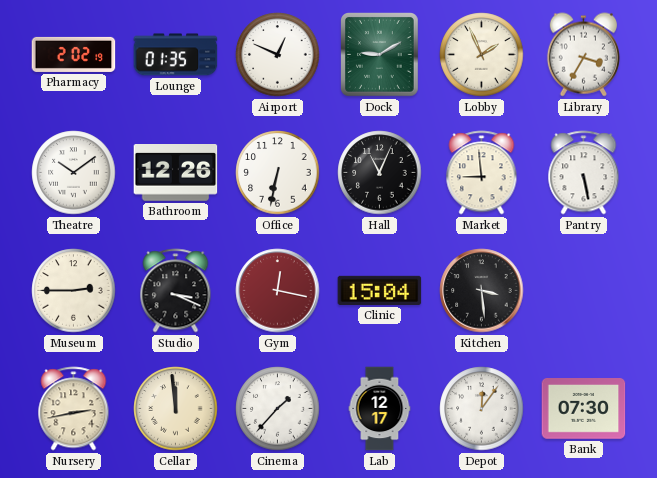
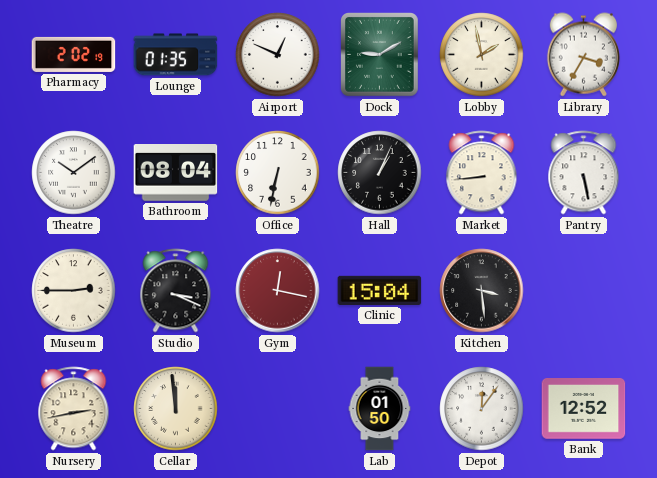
Lobby: 1:56 -> 1:58
Bathroom: 12:26 -> 08:04
Hall: 11:04 -> 1:04
Market: 8:59 -> 8:44
Cinema: 1:37 -> none
Lab: 12:17 -> 01:50
Bank: 07:30 -> 12:52
